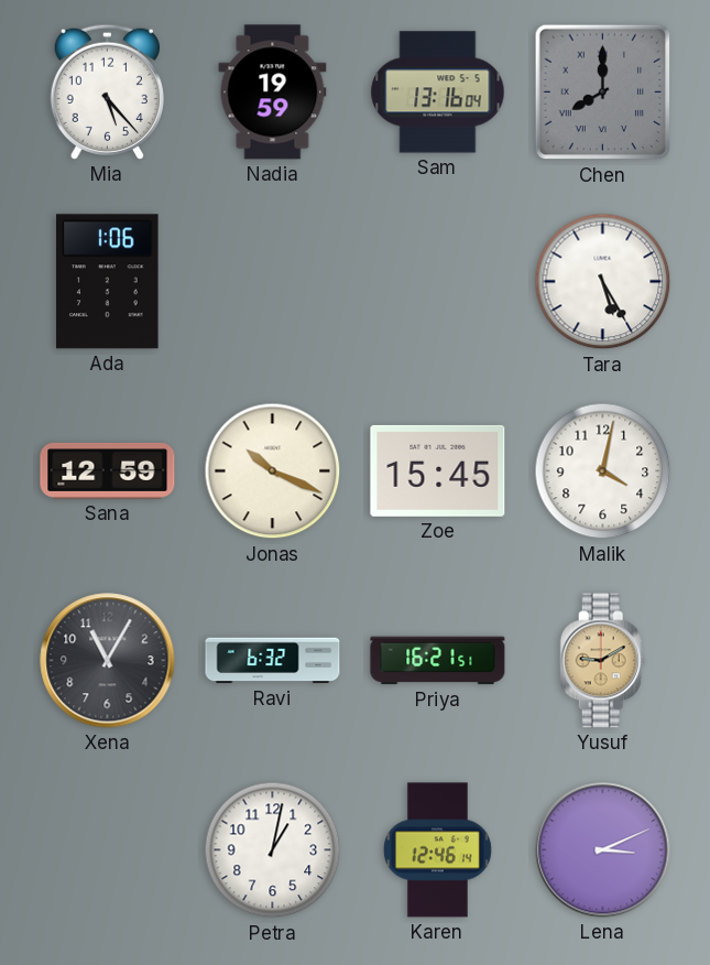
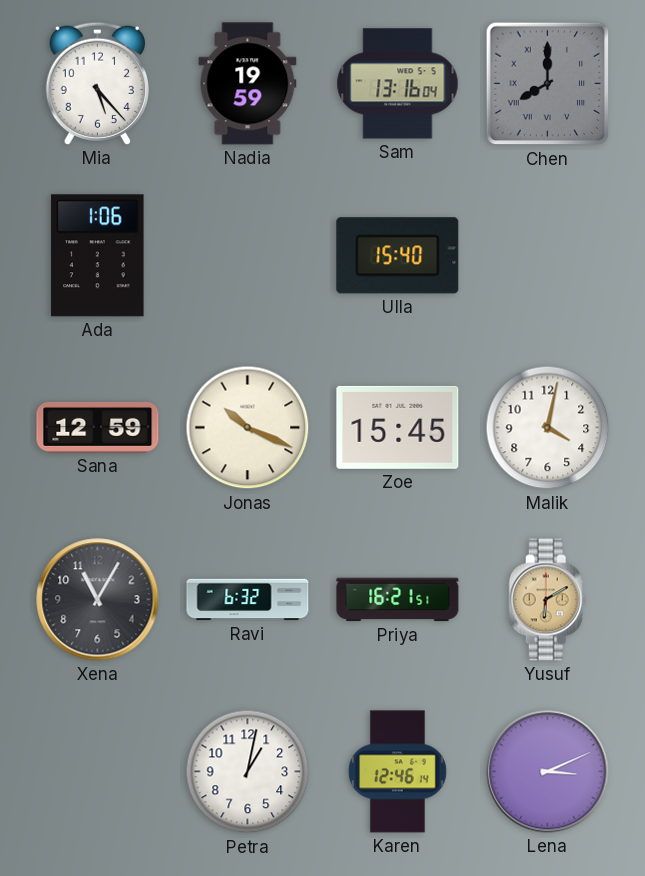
Ulla: none -> 15:40
Tara: 5:25 -> none
Yusuf: 9:10 -> 6:10
